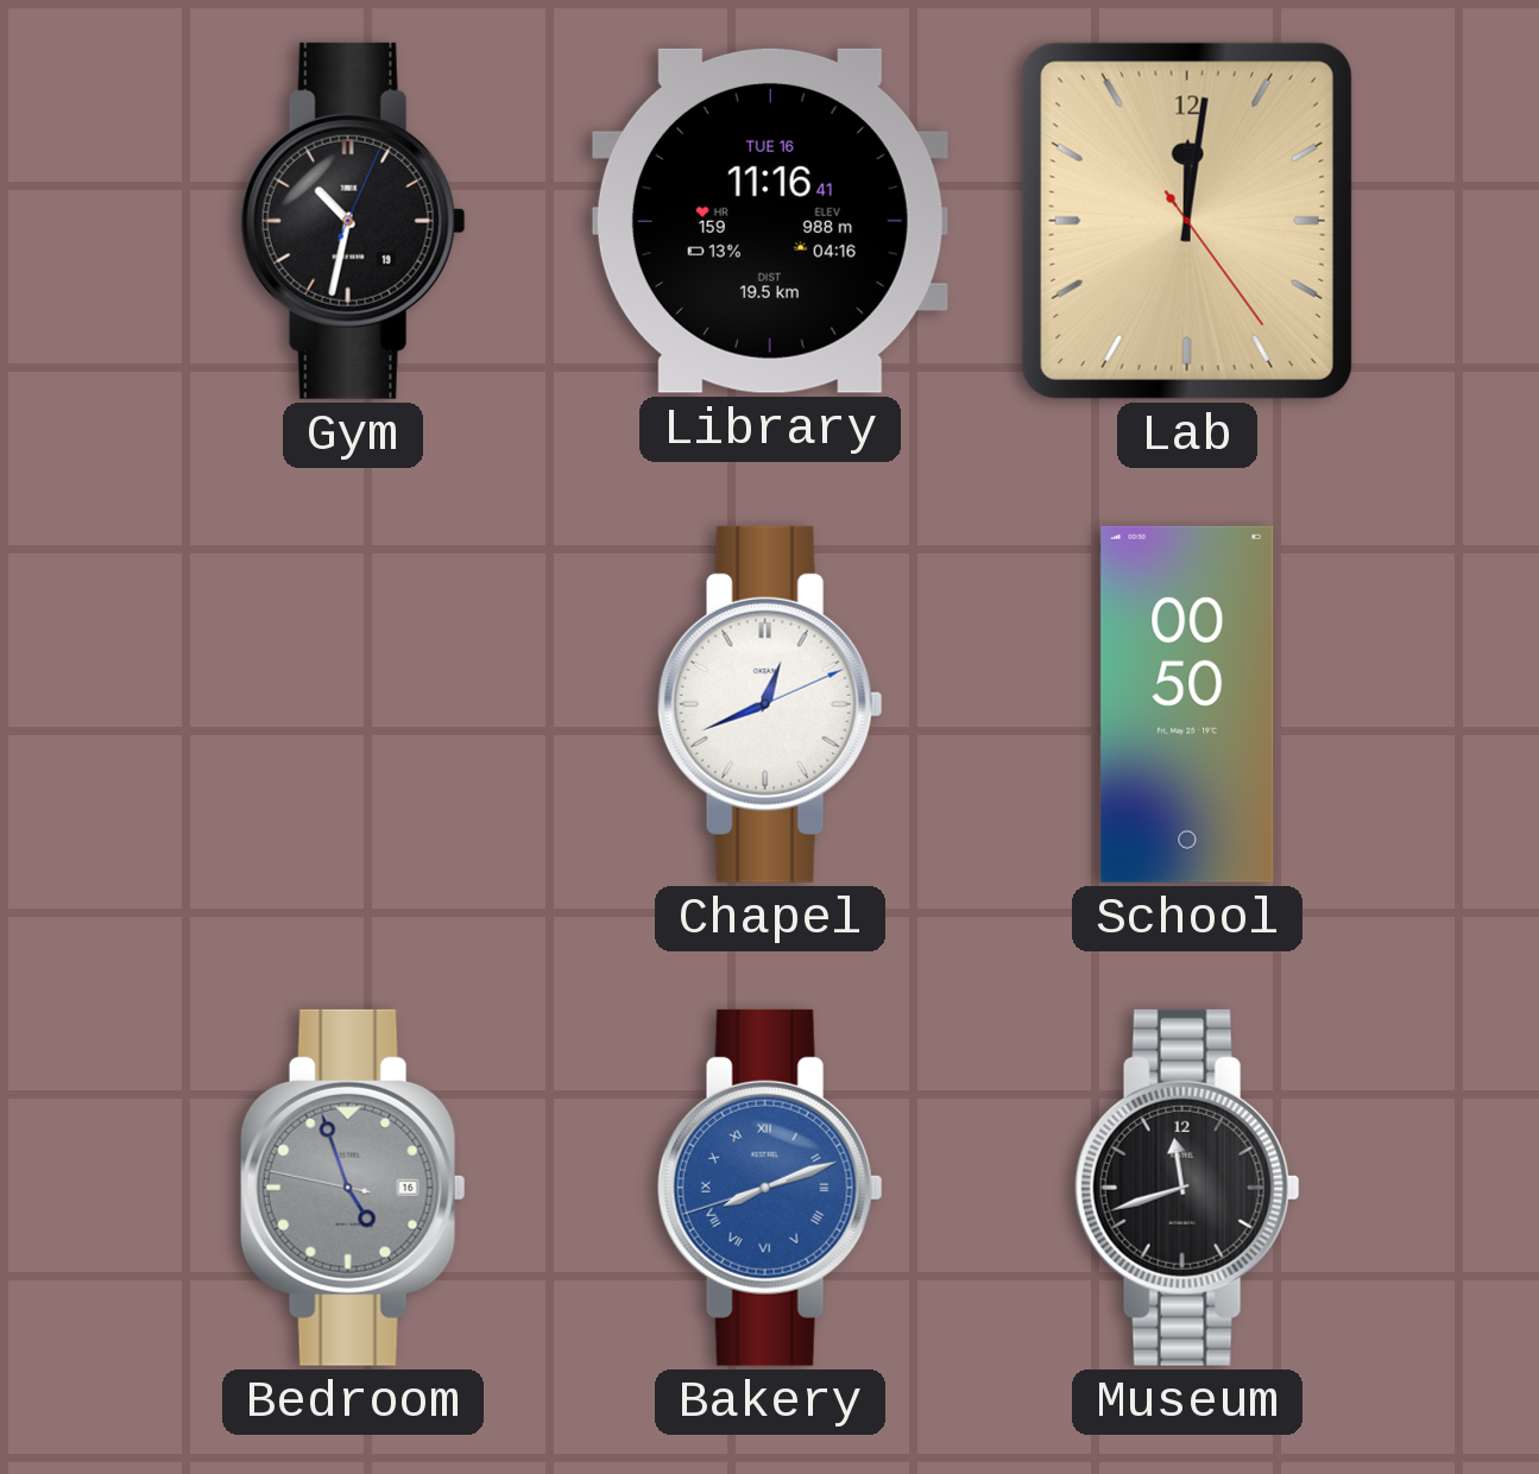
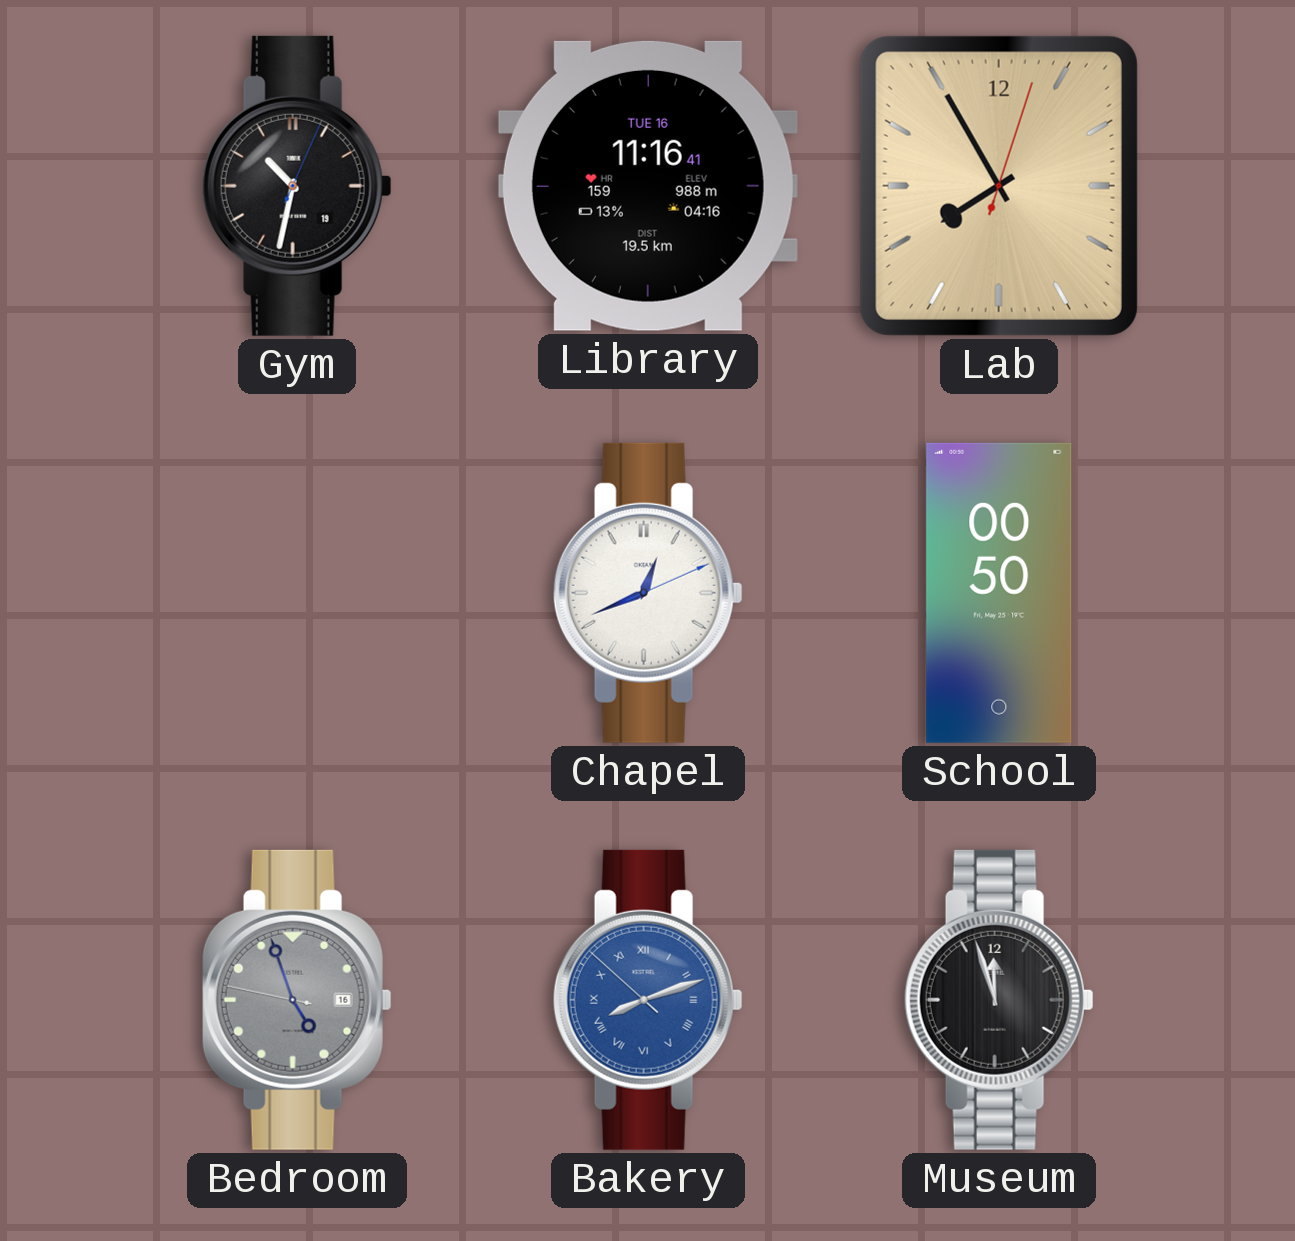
Lab: 12:01 -> 7:55
Bakery: 8:11:42 -> 8:11:52
Museum: 11:42 -> 11:57
